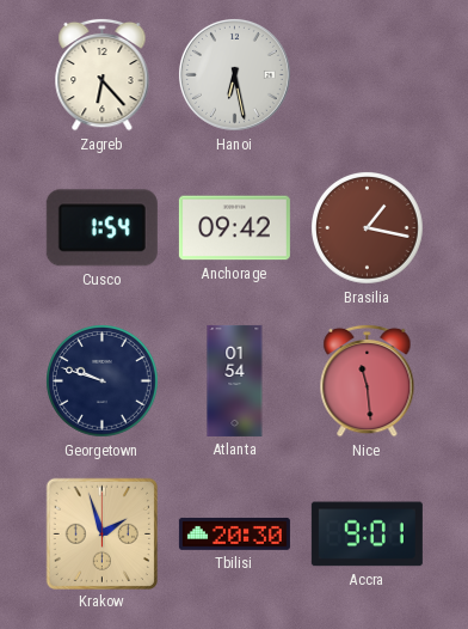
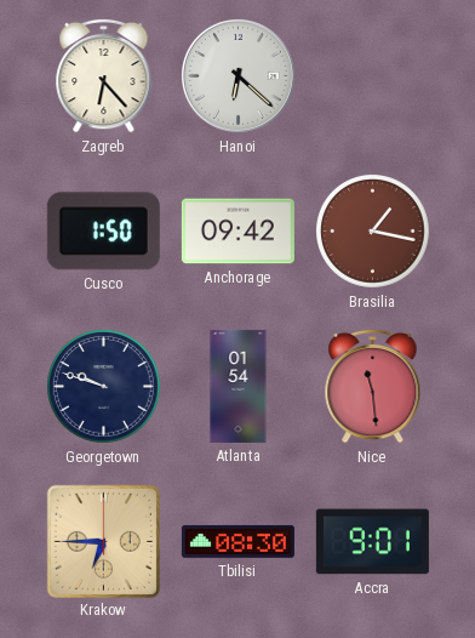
Hanoi: 6:28 -> 6:22
Cusco: 1:54 -> 1:50
Krakow: 1:57 -> 6:45
Tbilisi: 20:30 -> 08:30
